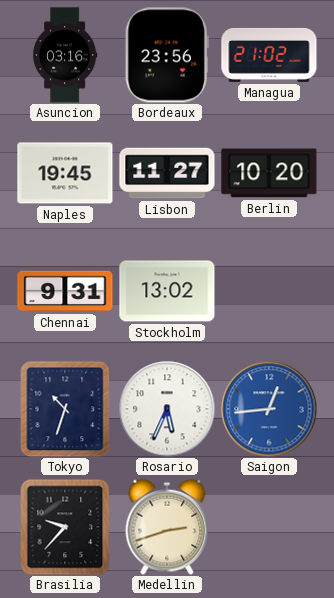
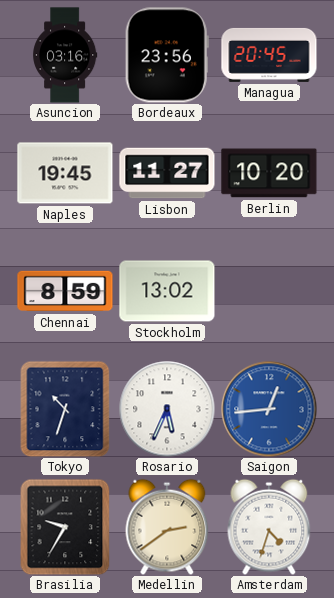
Managua: 21:02 -> 20:45
Chennai: 9:31 -> 8:59
Brasilia: 9:37 -> 9:35
Medellin: 2:42 -> 2:39
Amsterdam: none -> 4:33
